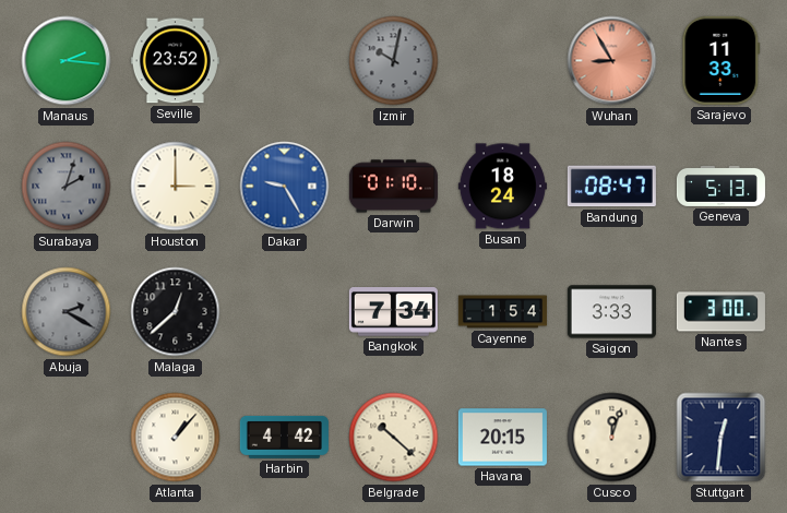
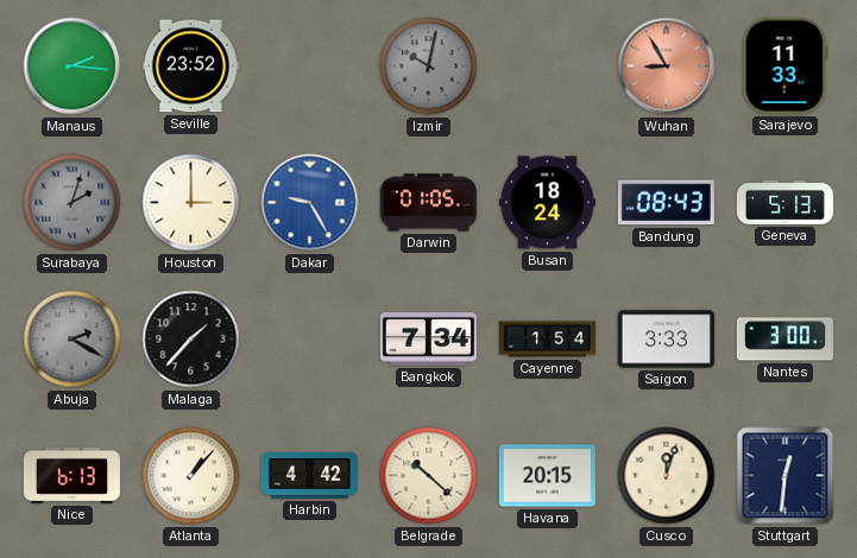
Darwin: 01:10 -> 01:05
Bandung: 08:47 -> 08:43
Malaga: 12:38 -> 1:37
Nice: none -> 6:13
